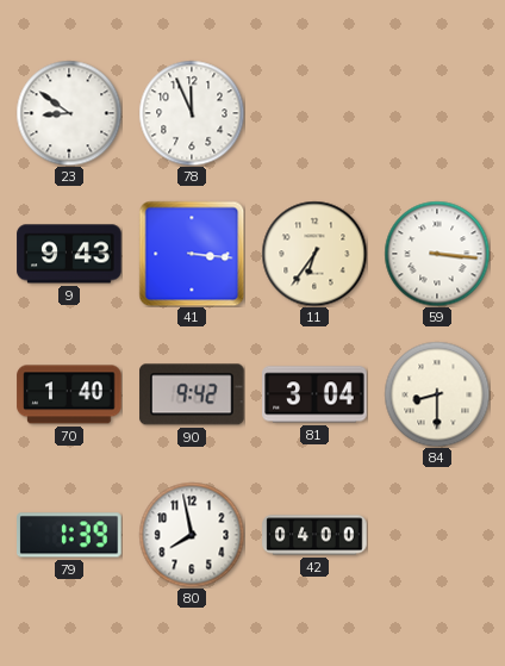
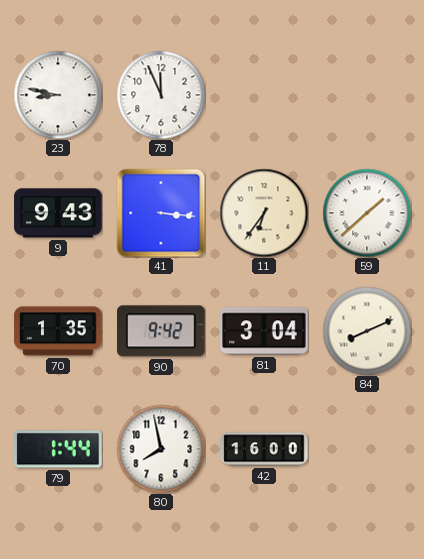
23: 8:51 -> 8:47
59: 3:16 -> 1:38
70: 1:40 -> 1:35
84: 8:30 -> 8:11
79: 1:39 -> 1:44
42: 04:00 -> 16:00
